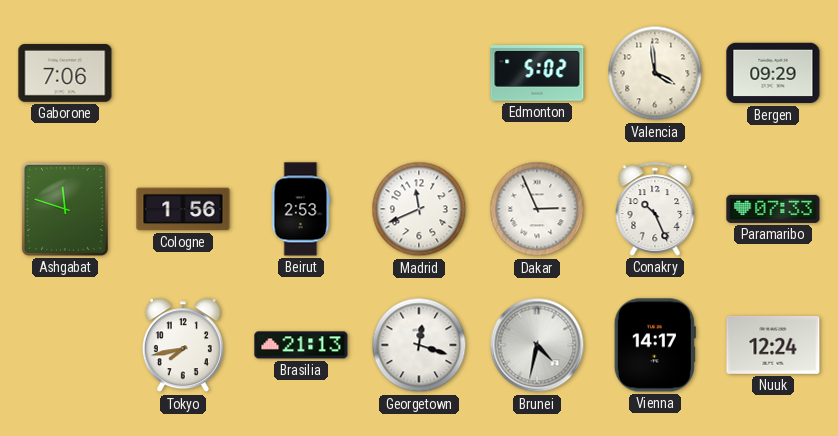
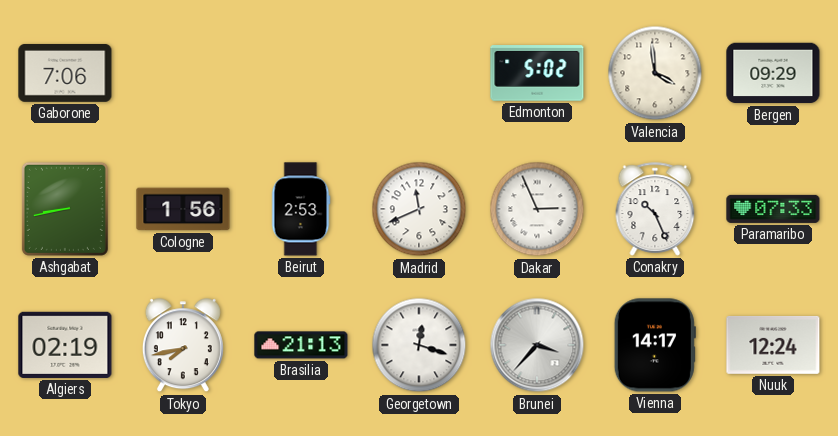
Ashgabat: 11:48 -> 8:43
Algiers: none -> 02:19
Brunei: 4:32 -> 3:37
